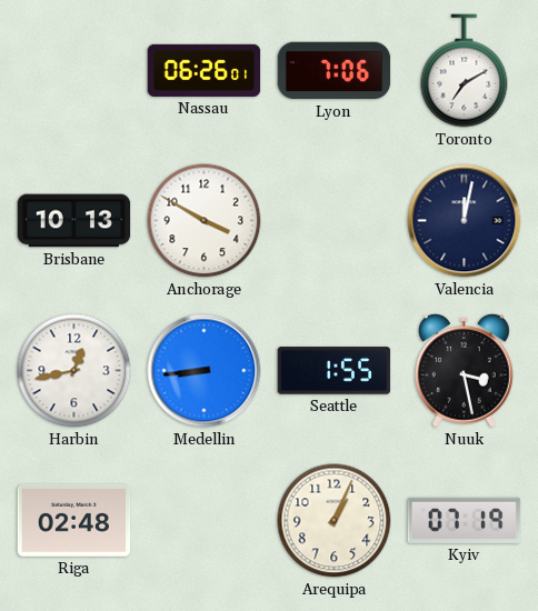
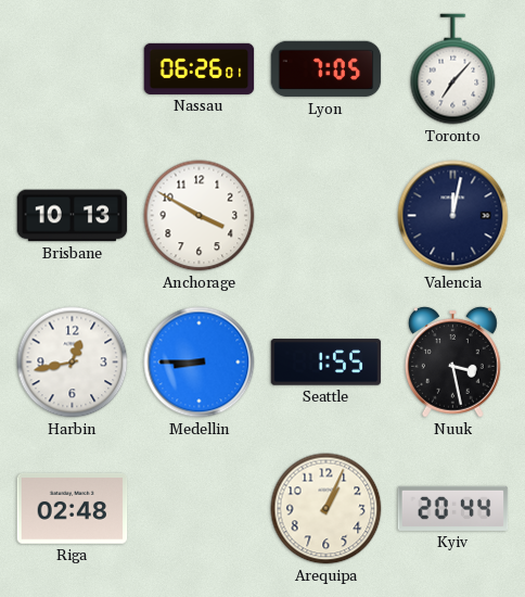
Lyon: 7:06 -> 7:05
Toronto: 7:10 -> 7:07
Medellin: 8:44 -> 8:45
Kyiv: 07:19 -> 20:44
